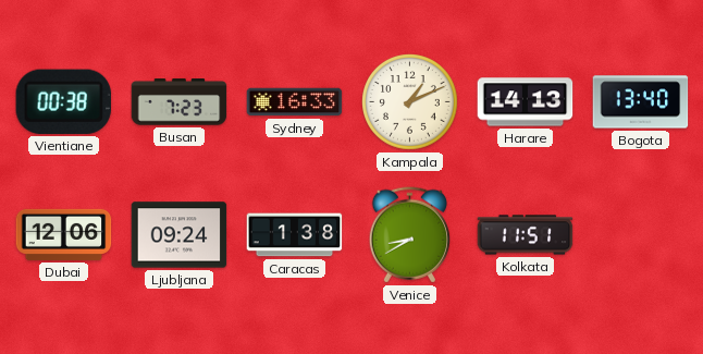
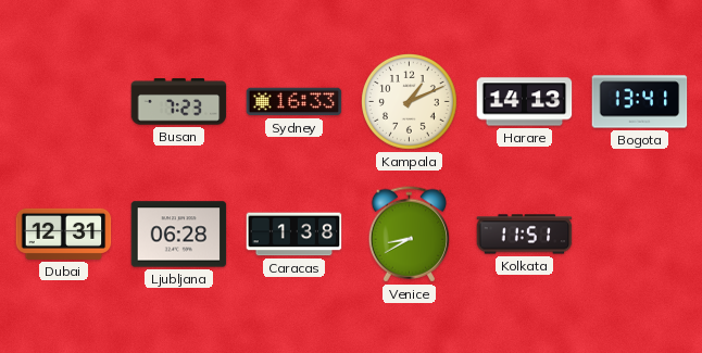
Vientiane: 00:38 -> none
Bogota: 13:40 -> 13:41
Dubai: 12:06 -> 12:31
Ljubljana: 09:24 -> 06:28
